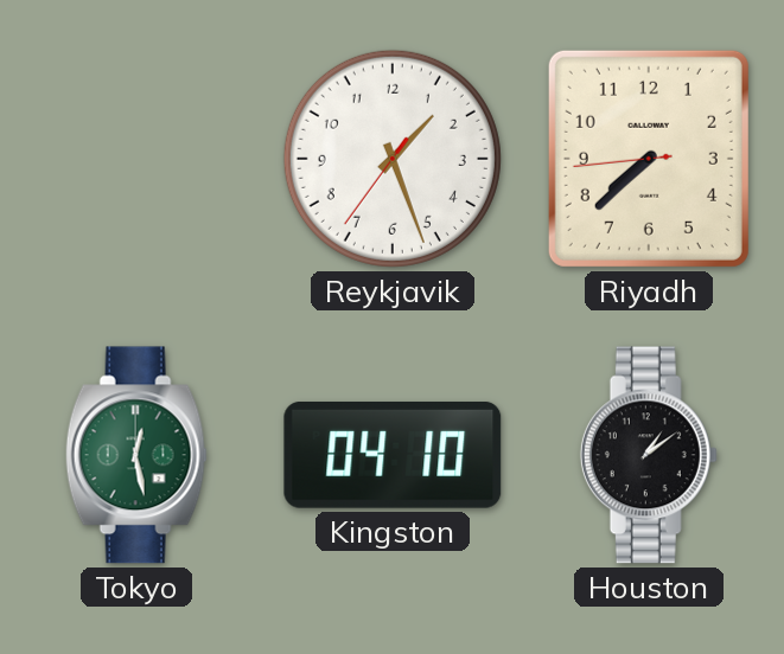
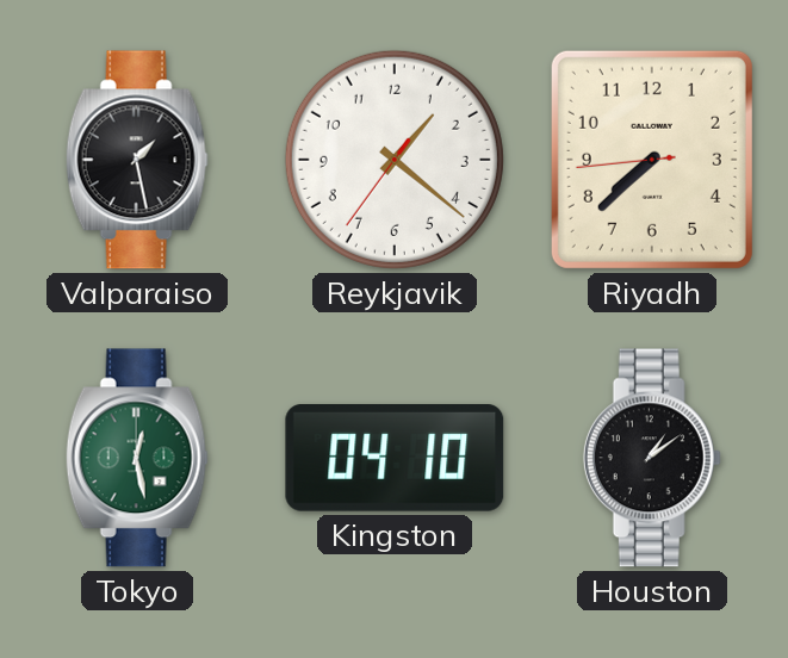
Valparaiso: none -> 1:28
Reykjavik: 1:26 -> 1:21
